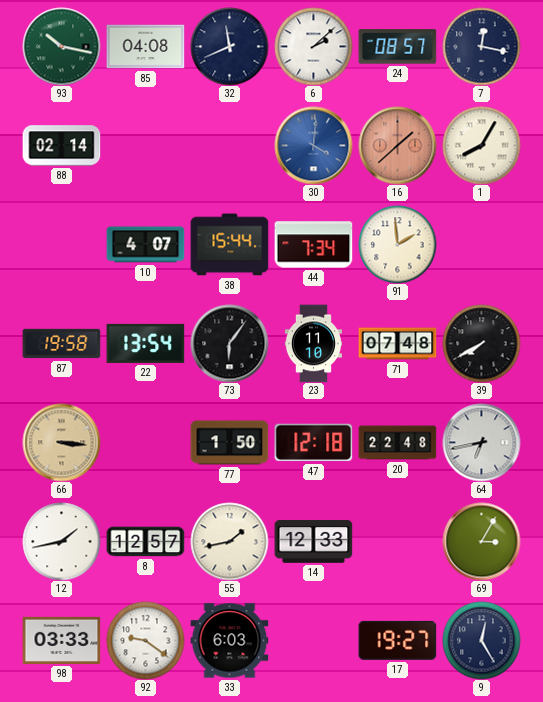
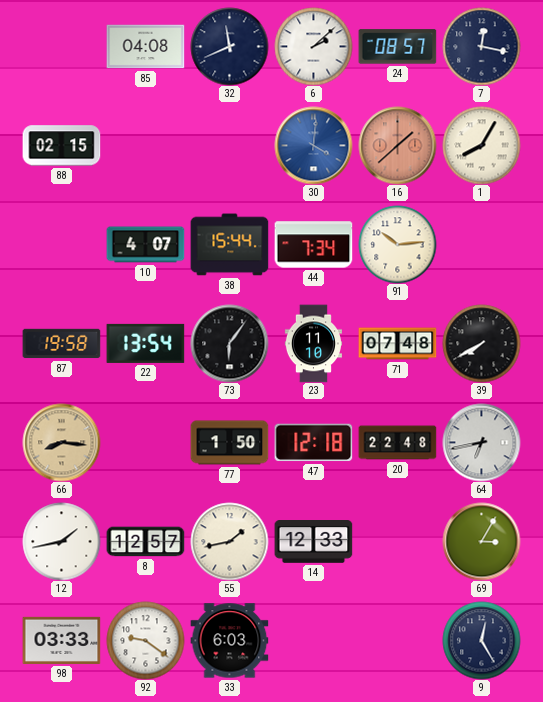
93: 10:17 -> none
88: 02:14 -> 02:15
91: 1:59 -> 10:14
66: 3:16 -> 8:16
17: 19:27 -> none
